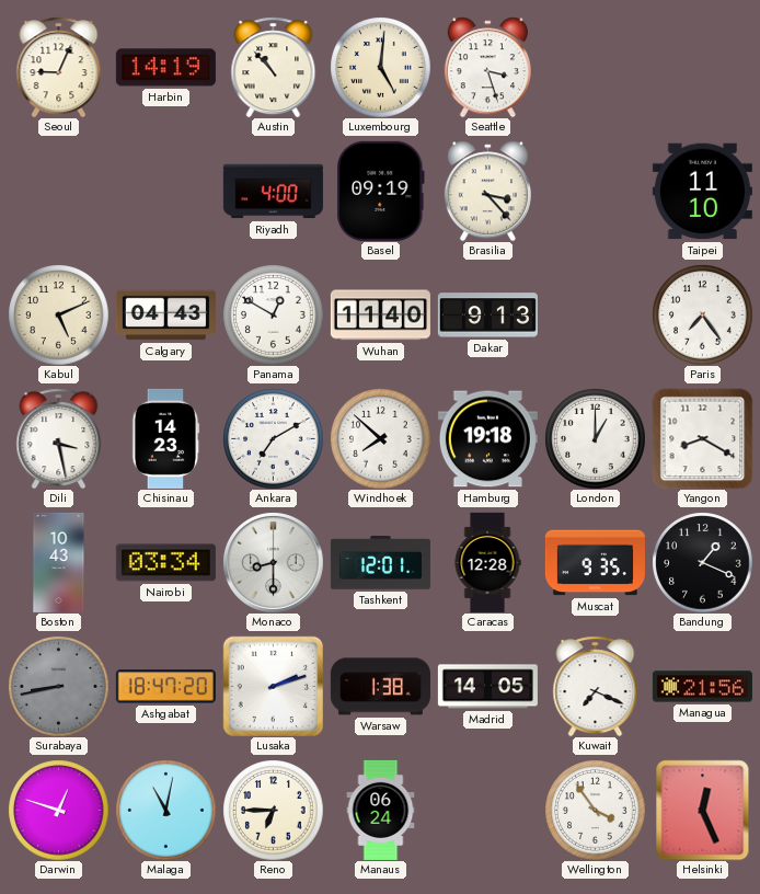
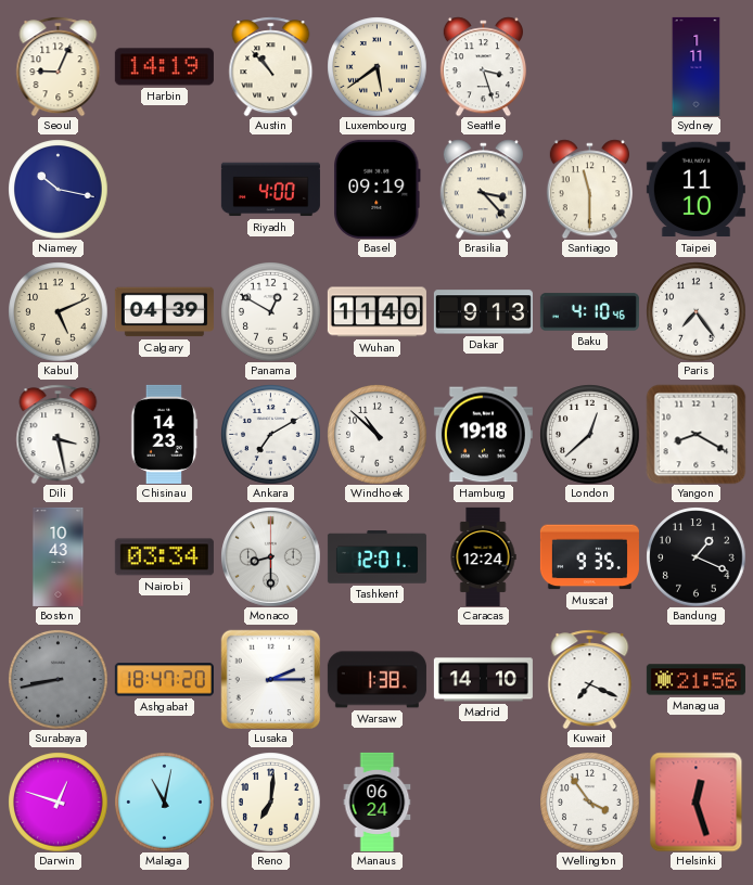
Luxembourg: 5:01 -> 5:39
Sydney: none -> 1:11
Niamey: none -> 10:17
Santiago: none -> 11:30
Calgary: 04:43 -> 04:39
Baku: none -> 4:10
Windhoek: 7:52 -> 10:52
London: 1:00 -> 12:38
Caracas: 12:28 -> 12:24
Lusaka: 2:12 -> 2:15
Madrid: 14:05 -> 14:10
Reno: 6:45 -> 7:01
Helsinki: 12:26 -> 12:27
